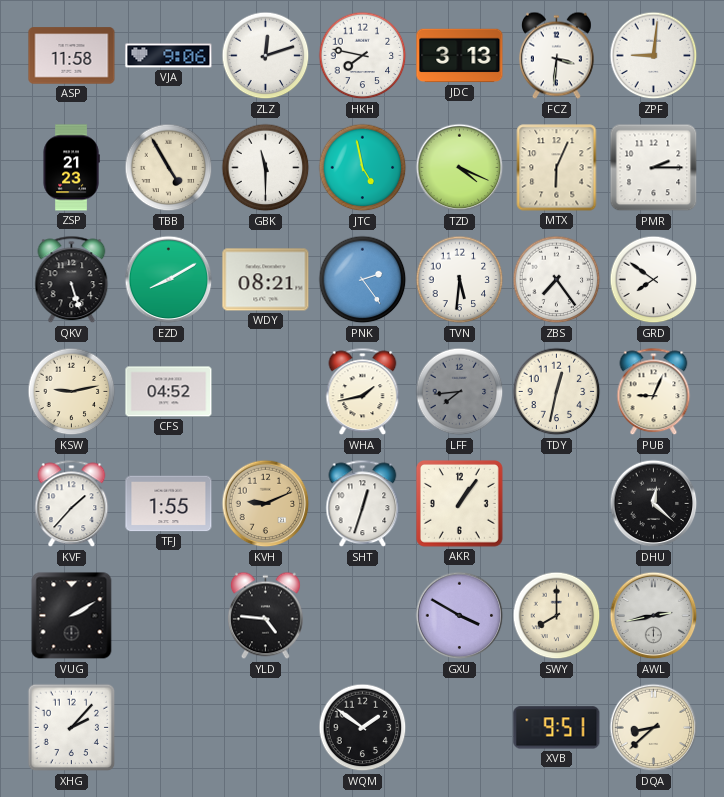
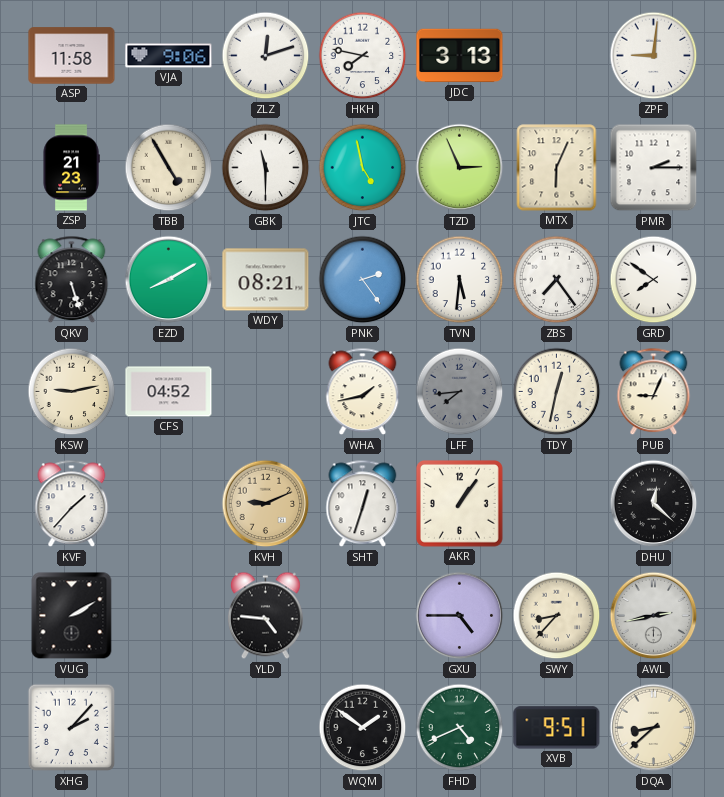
FCZ: 3:31 -> none
TZD: 4:19 -> 2:56
TFJ: 1:55 -> none
GXU: 3:50 -> 4:45
SWY: 8:00 -> 8:37
FHD: none -> 4:41
